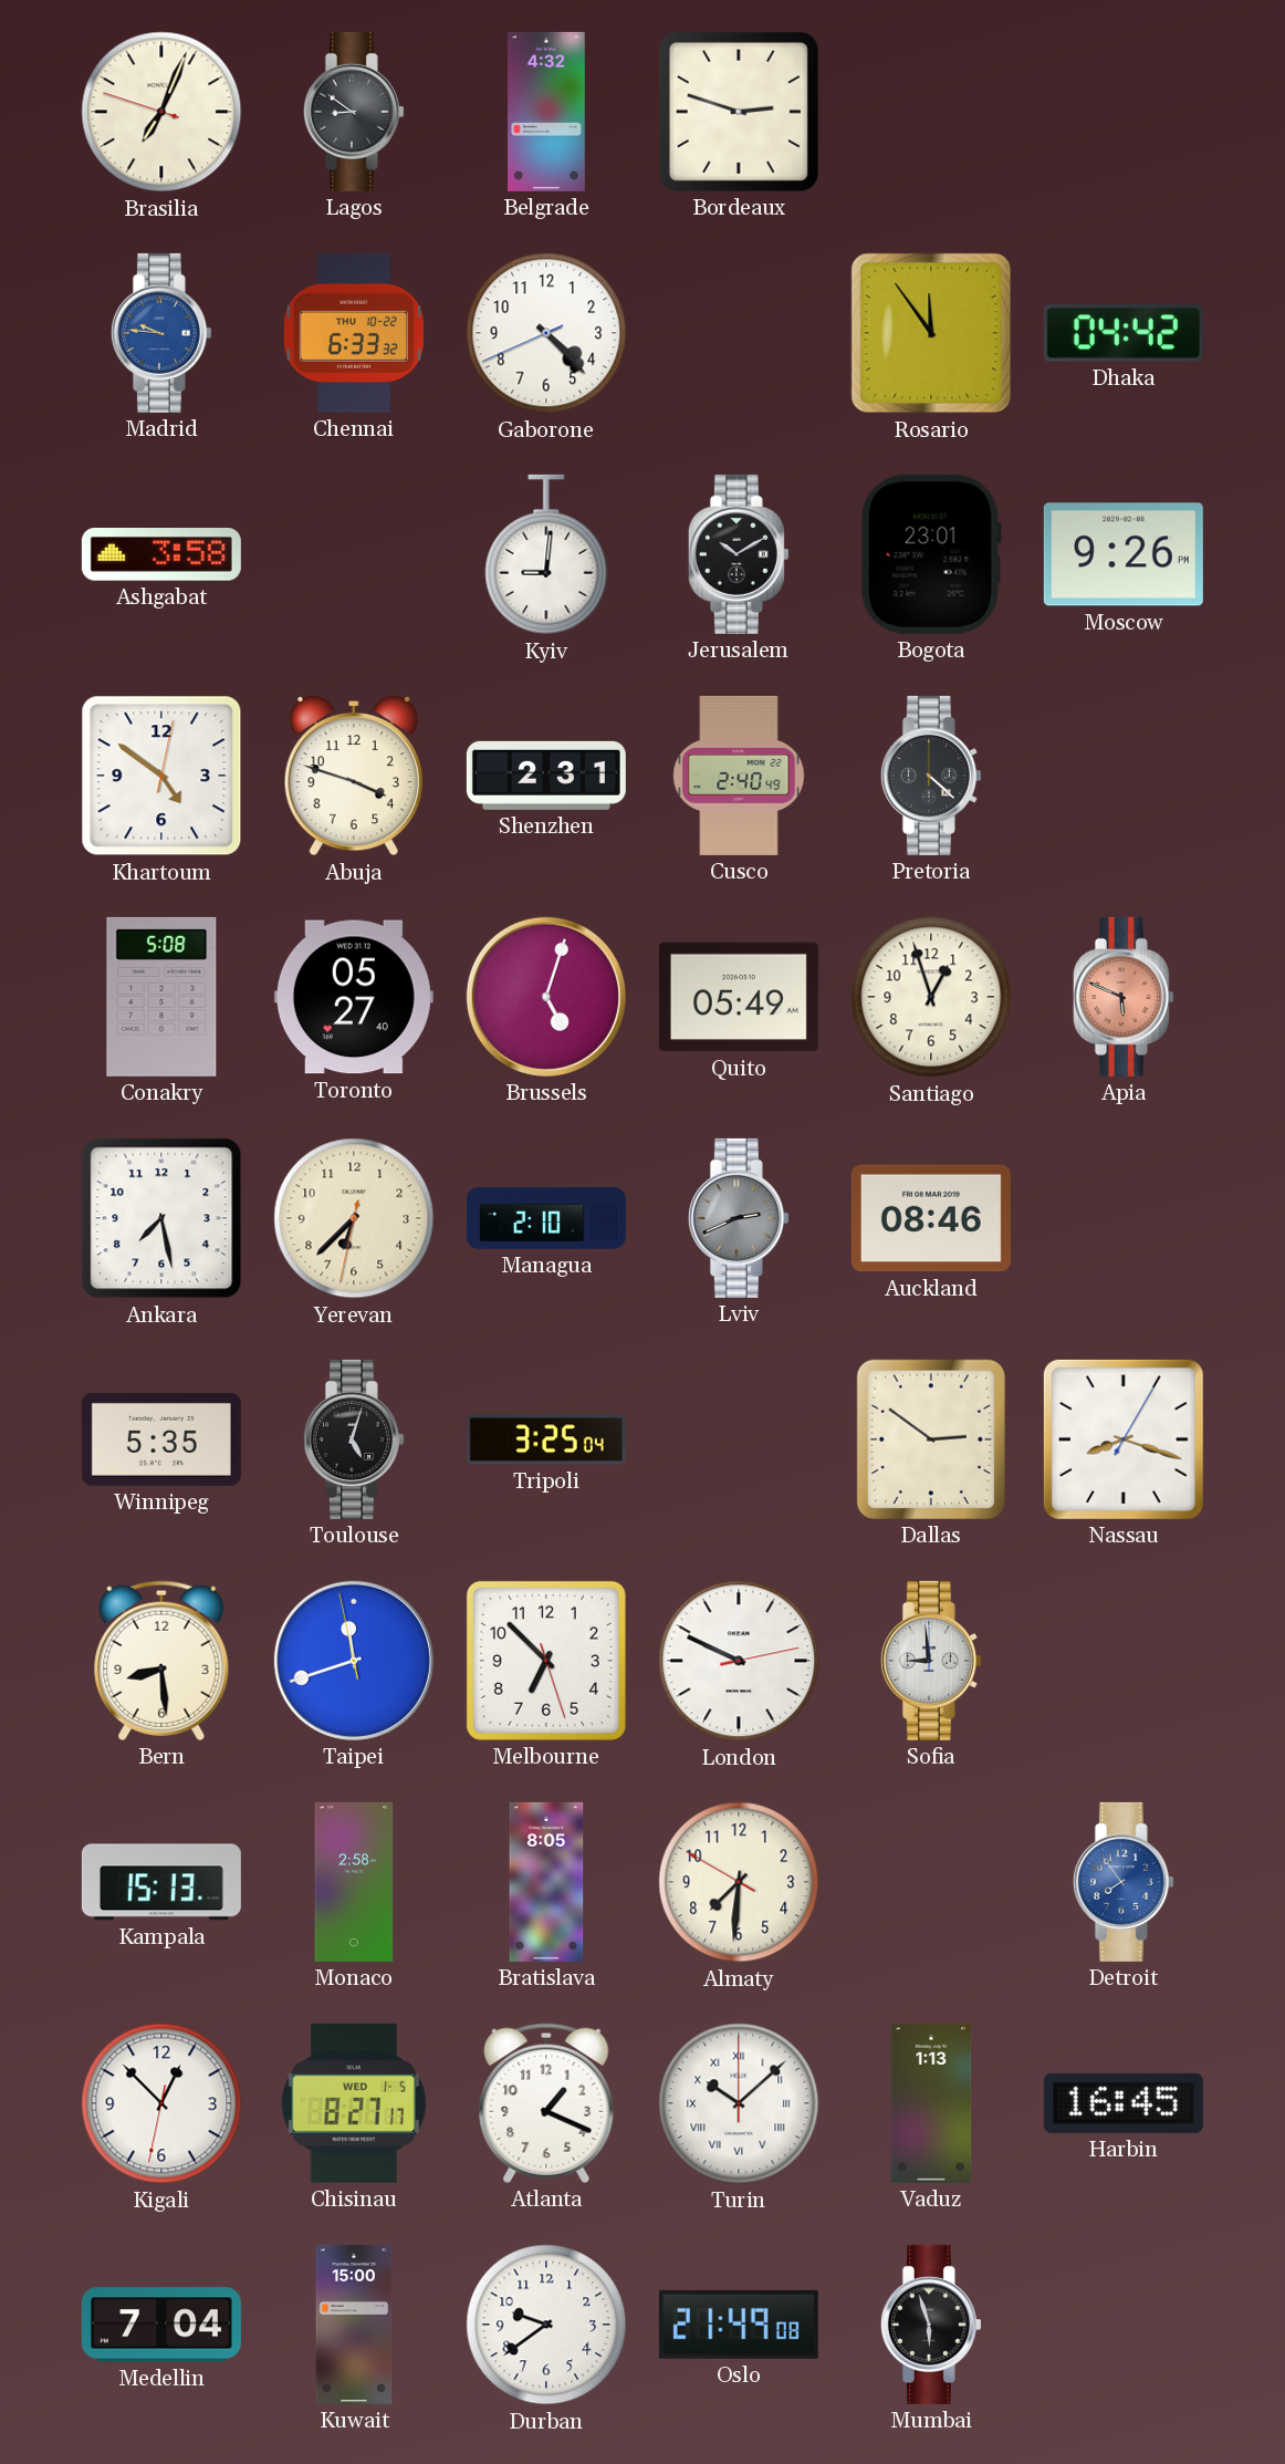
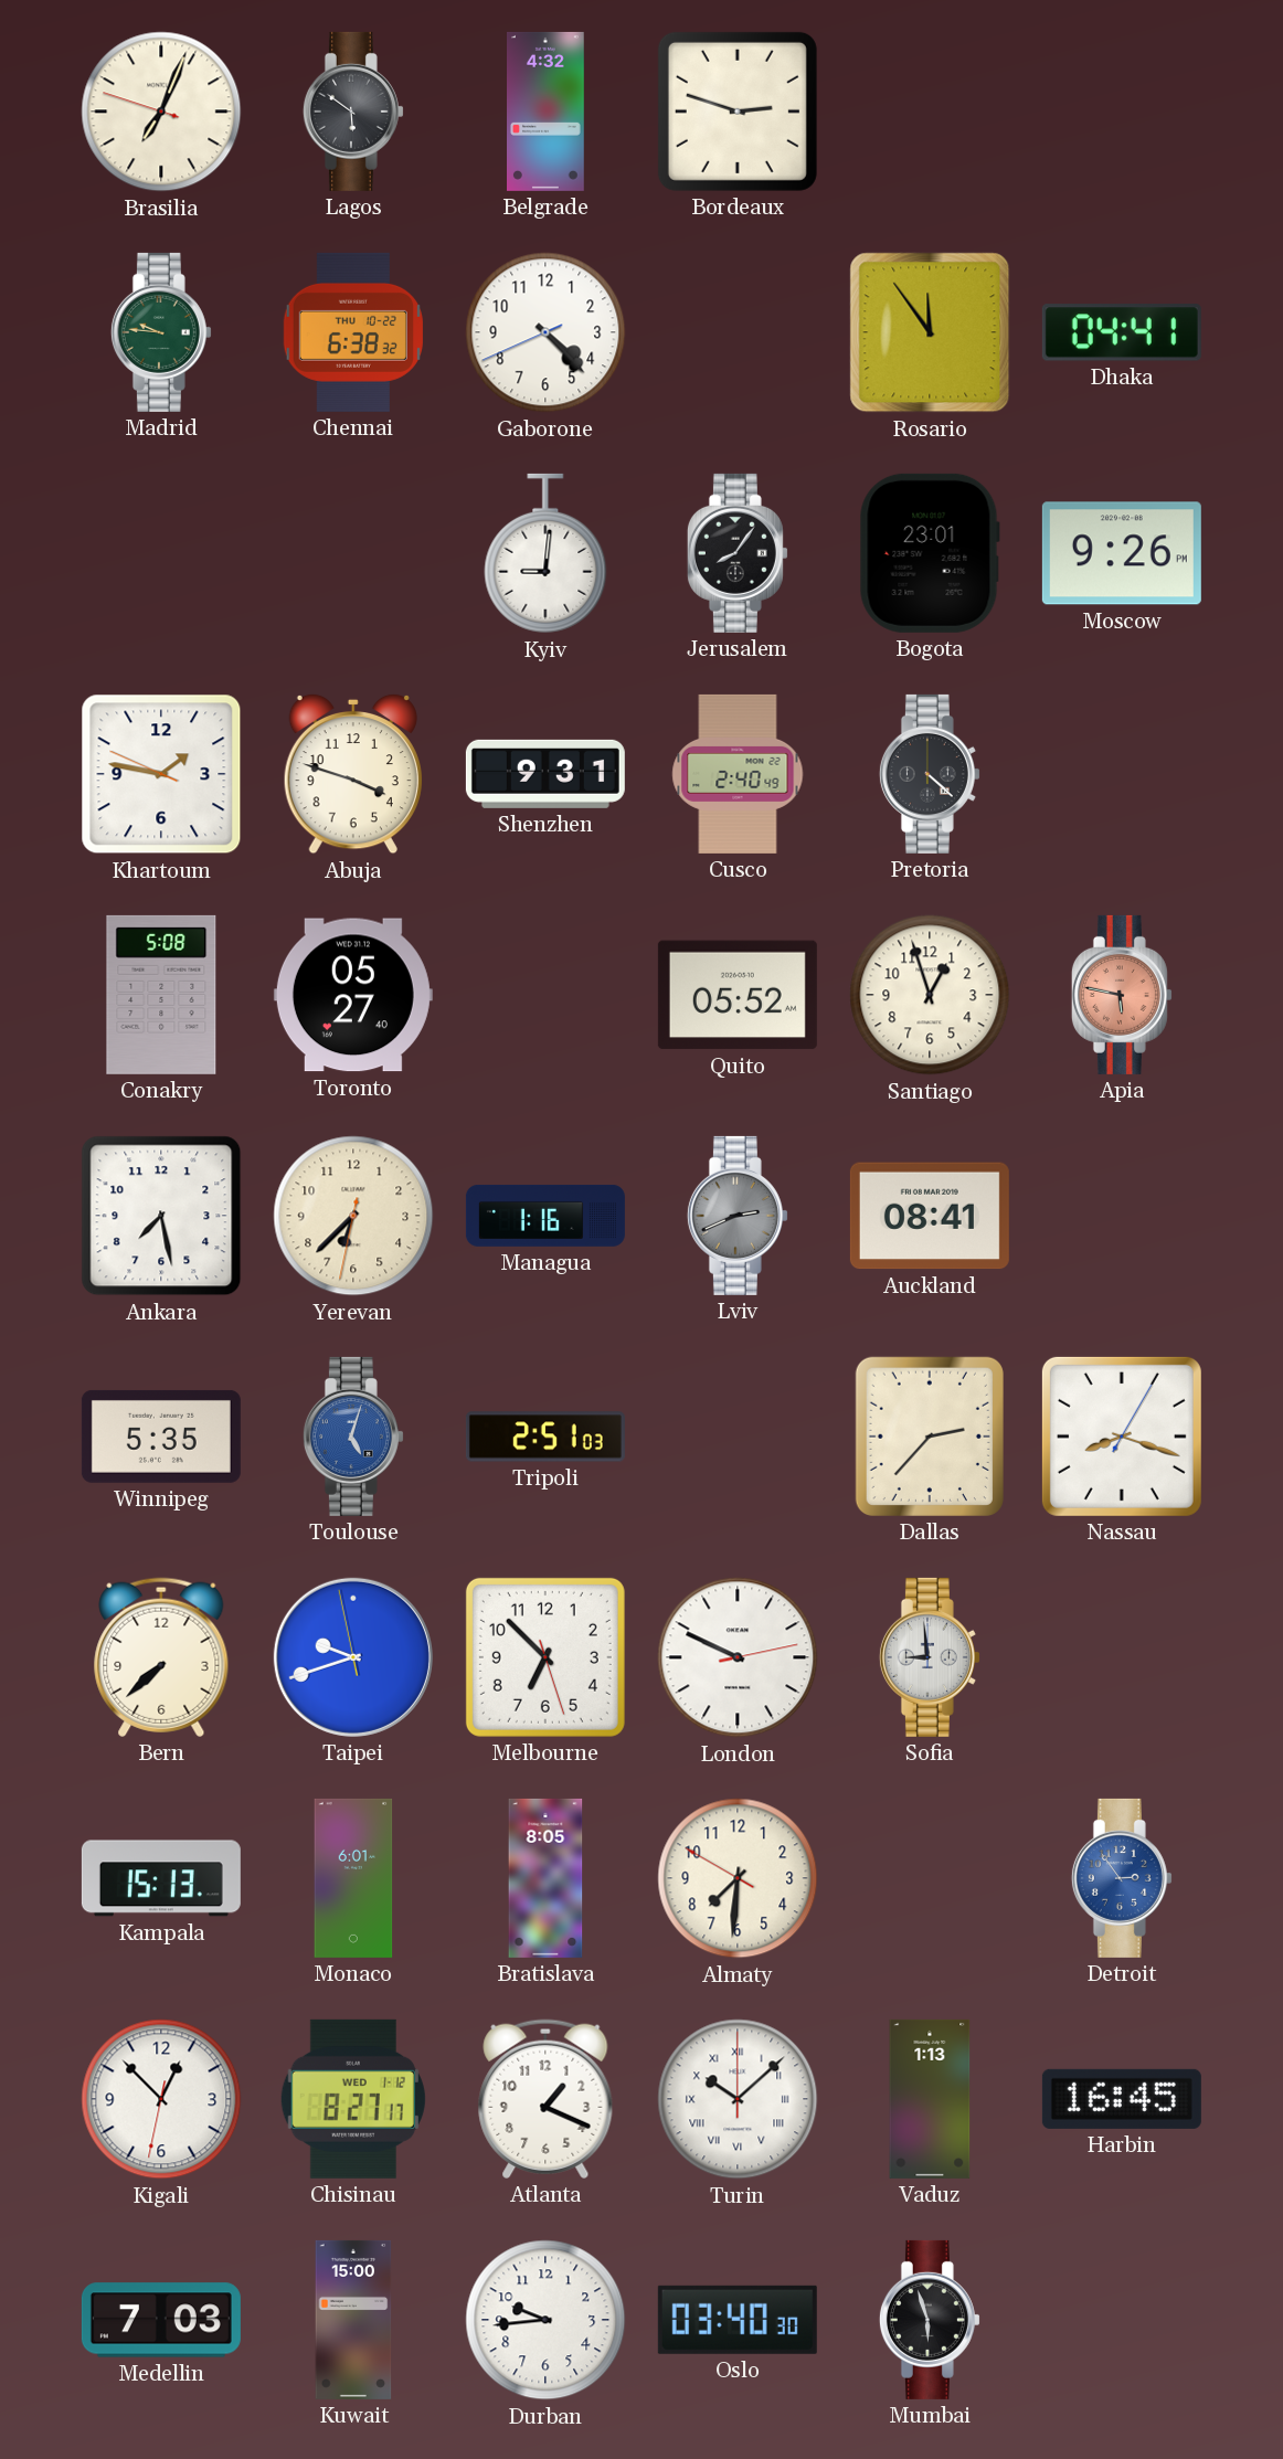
Lagos: 8:51 -> 5:51
Madrid dial: blue -> green
Chennai: 6:33 -> 6:38
Dhaka: 04:42 -> 04:41
Ashgabat: 3:58 -> none
Jerusalem: 10:10 -> 8:06
Khartoum: 4:51 -> 1:46
Shenzhen: 2:31 -> 9:31
Brussels: 5:03 -> none
Quito: 05:49 -> 05:52
Apia: 5:49 -> 5:47
Managua: 2:10 -> 1:16
Auckland: 08:46 -> 08:41
Toulouse dial: black -> blue
Tripoli: 3:25 -> 2:51
Dallas: 2:51 -> 2:37
Bern: 8:29 -> 7:38
Taipei: 11:41 -> 9:41
Monaco: 2:58 -> 6:01
Detroit: 7:54 -> 2:54
Chisinau date: WED 1-5 -> WED 1-12
Medellin: 7:04 -> 7:03
Durban: 9:39 -> 9:44
Oslo: 21:49 -> 03:40
